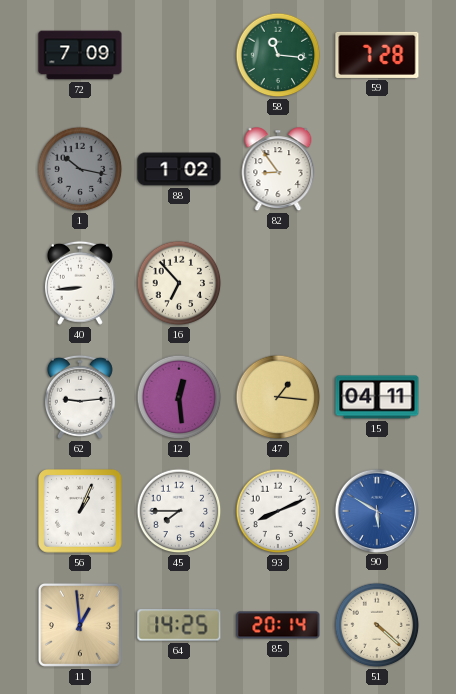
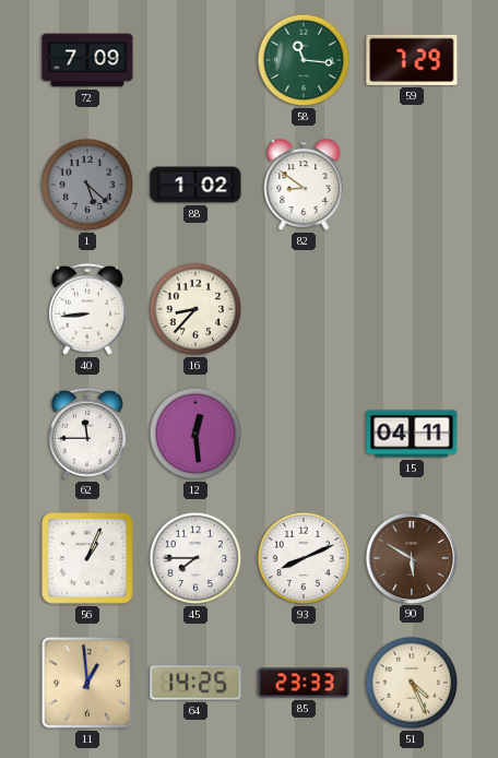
59: 7:28 -> 7:29
1: 10:17 -> 5:22
82: 8:54 -> 8:51
16: 6:53 -> 8:37
62: 9:14 -> 11:45
47: 1:16 -> none
90 dial: blue -> brown
85: 20:14 -> 23:33
51: 4:22 -> 4:26
